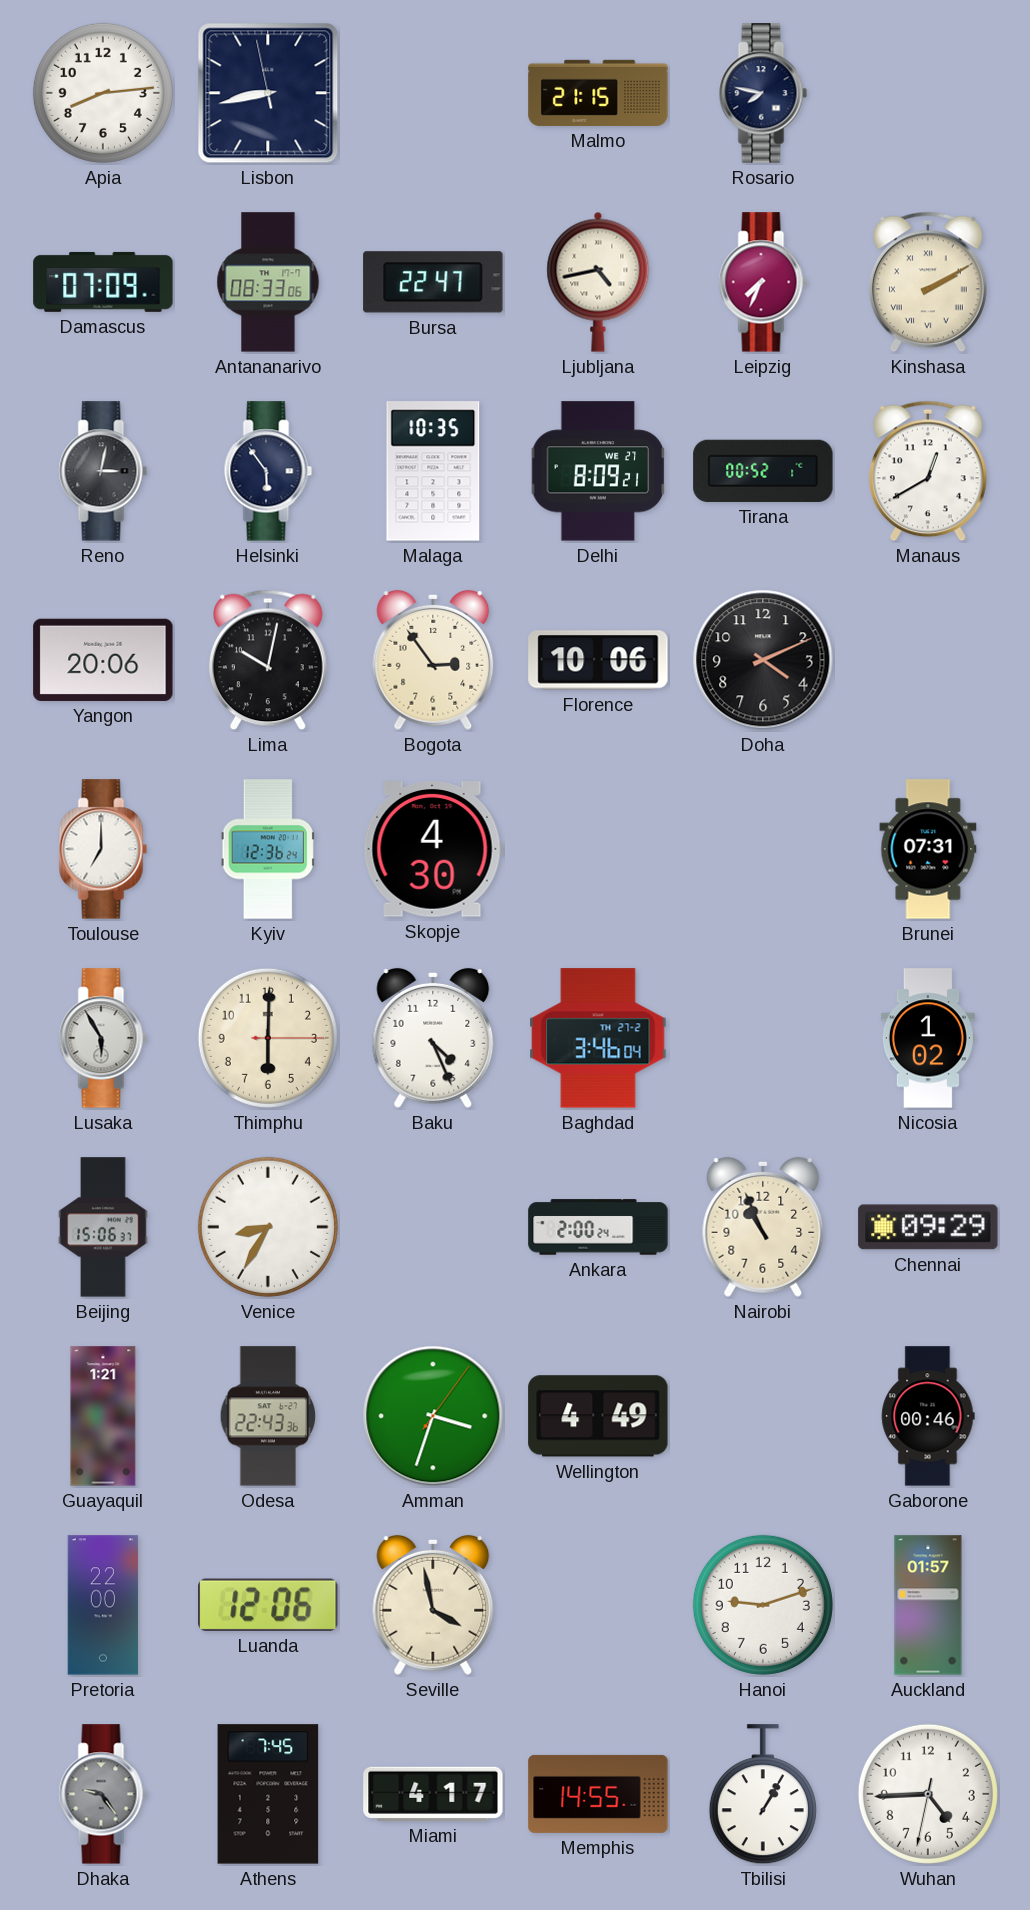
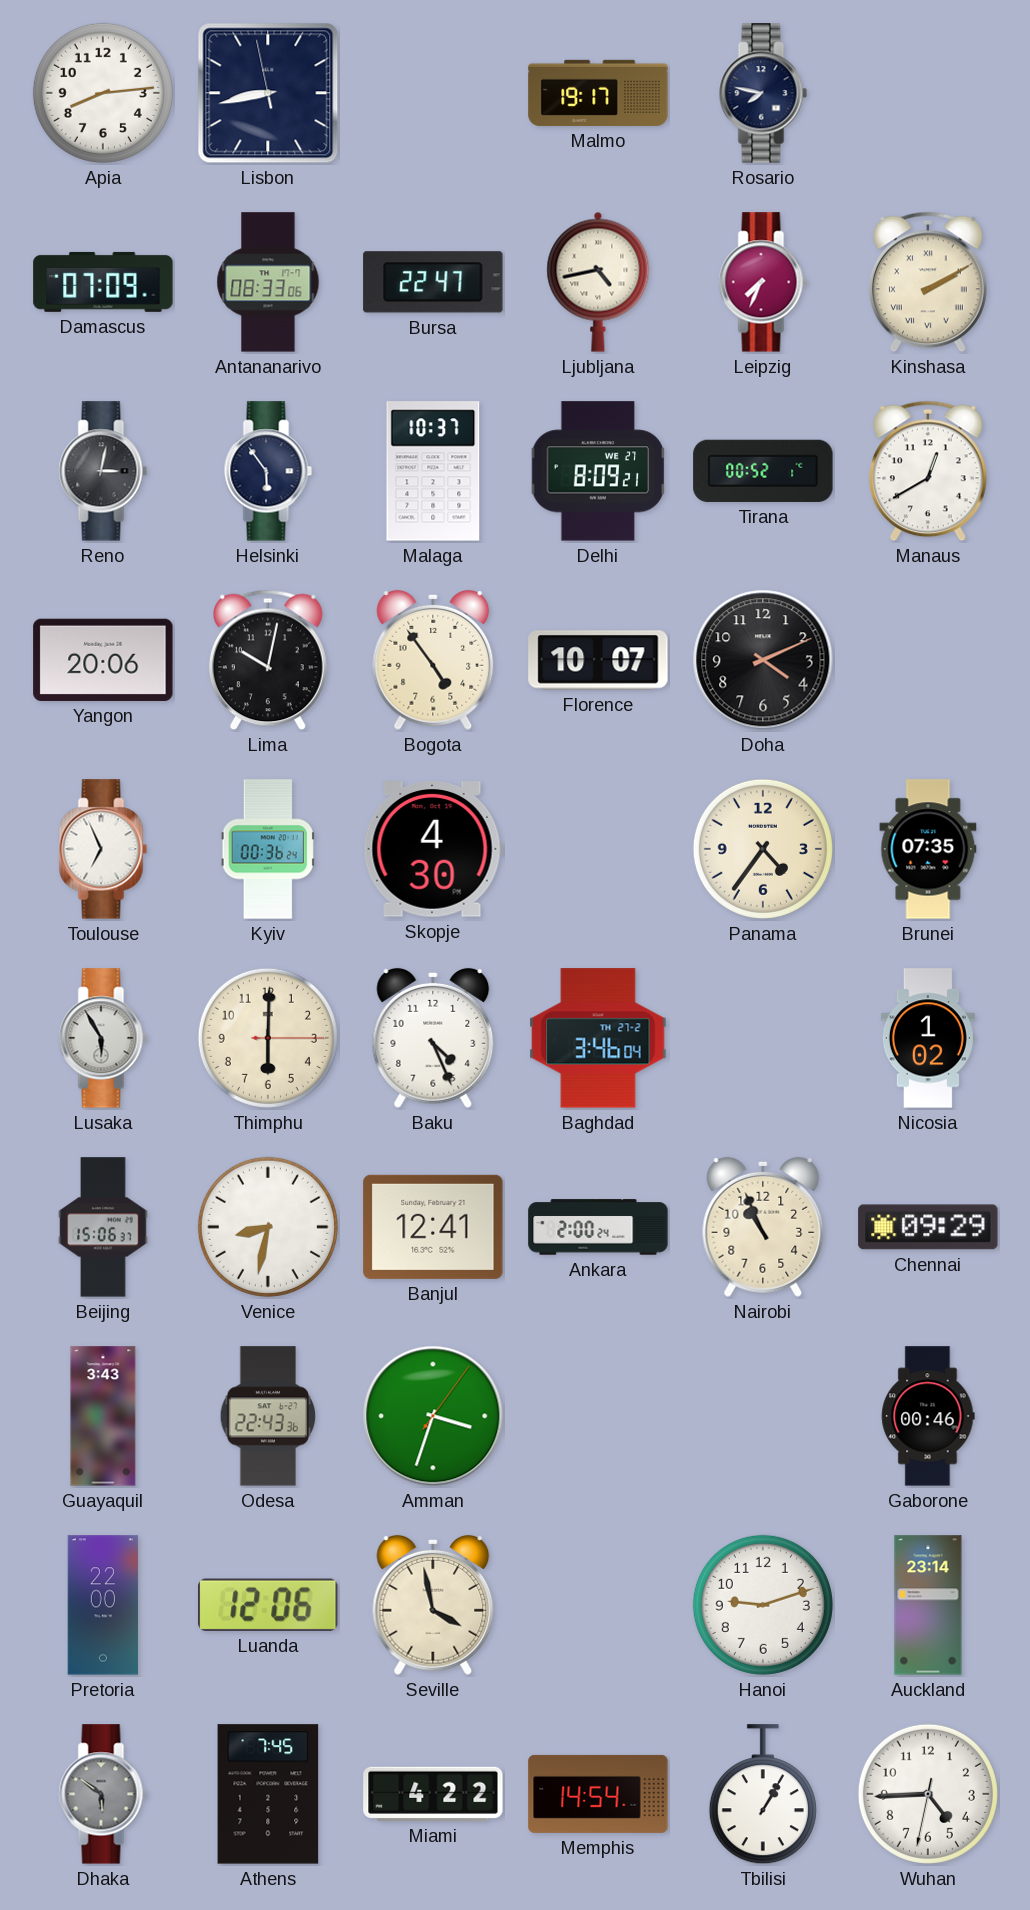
Malmo: 21:15 -> 19:17
Malaga: 10:35 -> 10:37
Bogota: 2:54 -> 4:54
Florence: 10:06 -> 10:07
Toulouse: 7:00 -> 6:56
Kyiv: 12:36 -> 00:36
Panama: none -> 4:36
Brunei: 07:31 -> 07:35
Venice: 8:35 -> 8:32
Banjul: none -> 12:41
Guayaquil: 1:21 -> 3:43
Wellington: 4:49 -> none
Auckland: 01:57 -> 23:14
Dhaka: 9:24 -> 5:51
Miami: 4:17 -> 4:22
Memphis: 14:55 -> 14:54
